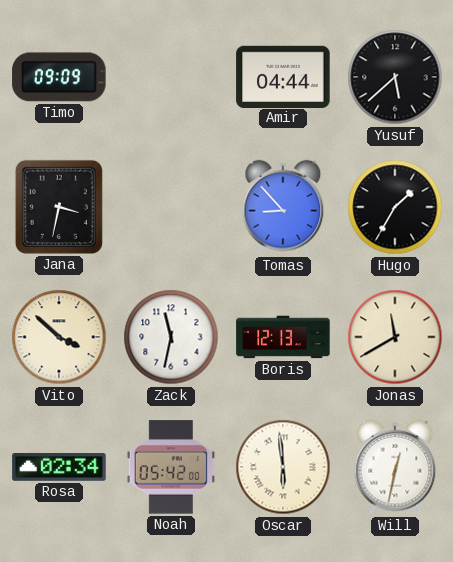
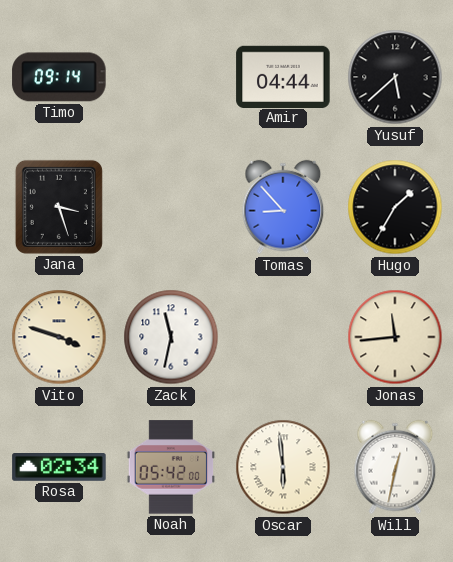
Timo: 09:09 -> 09:14
Jana: 3:32 -> 3:27
Vito: 3:52 -> 3:48
Boris: 12:13 -> none
Jonas: 11:40 -> 11:44
